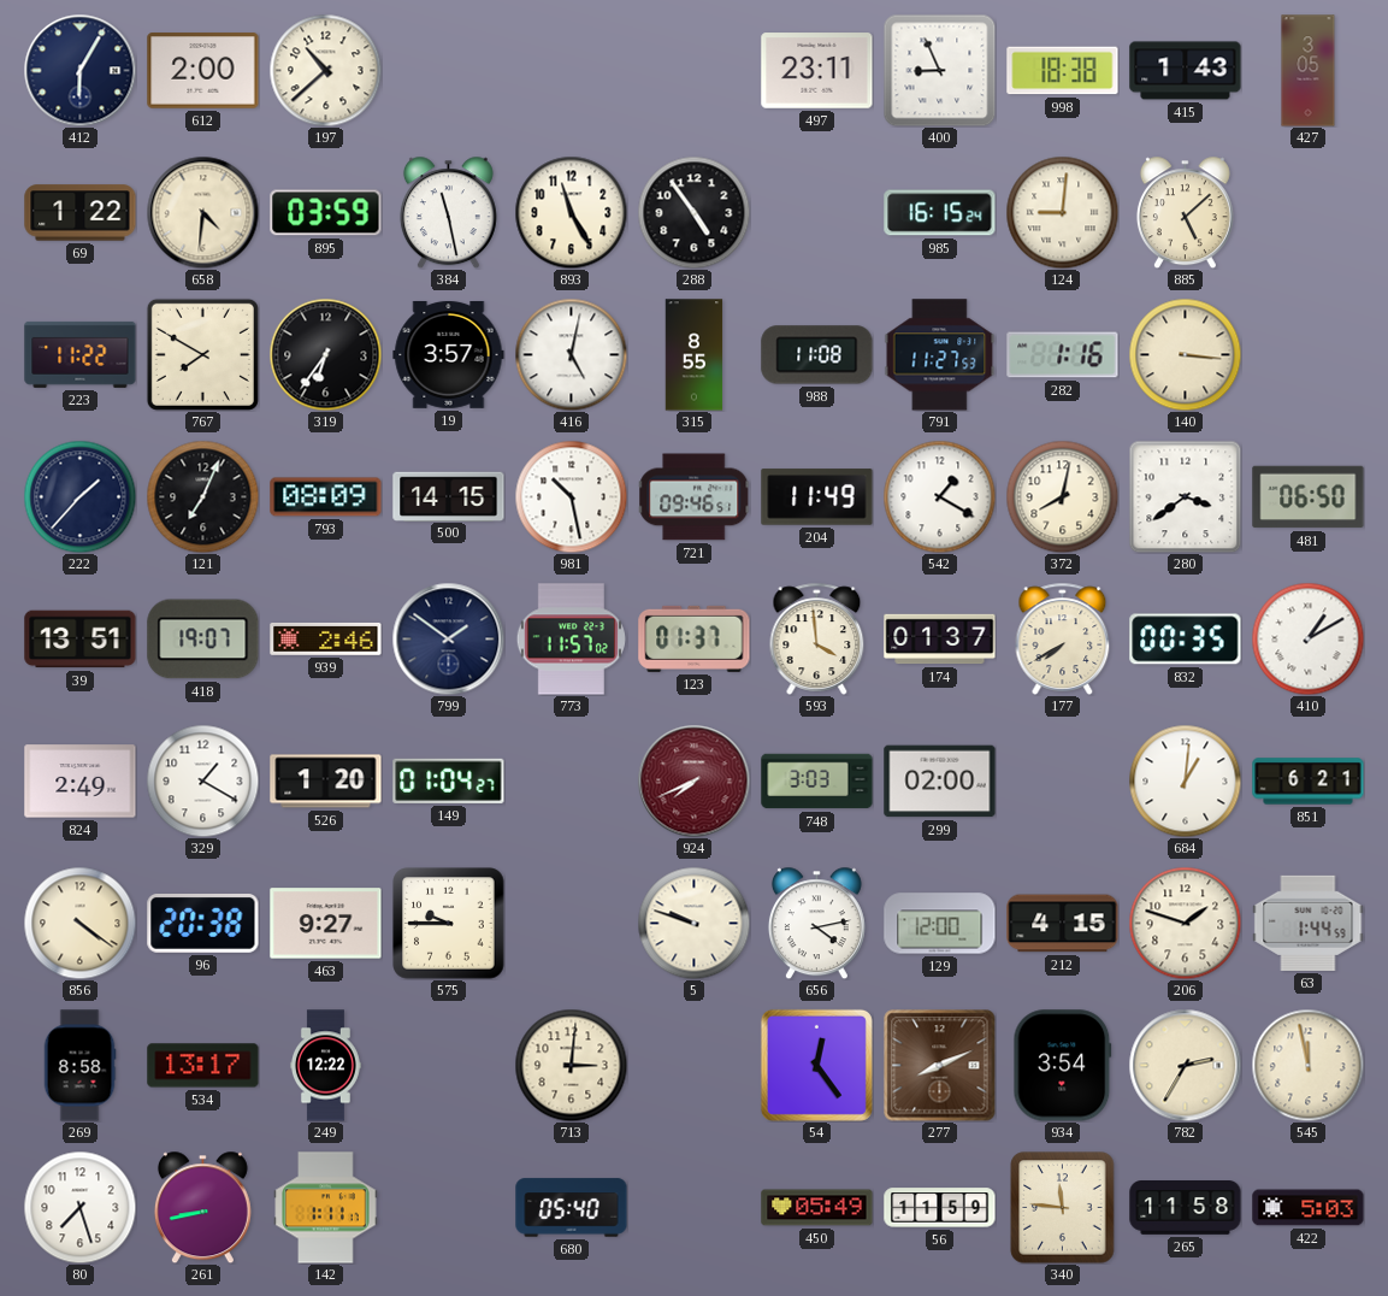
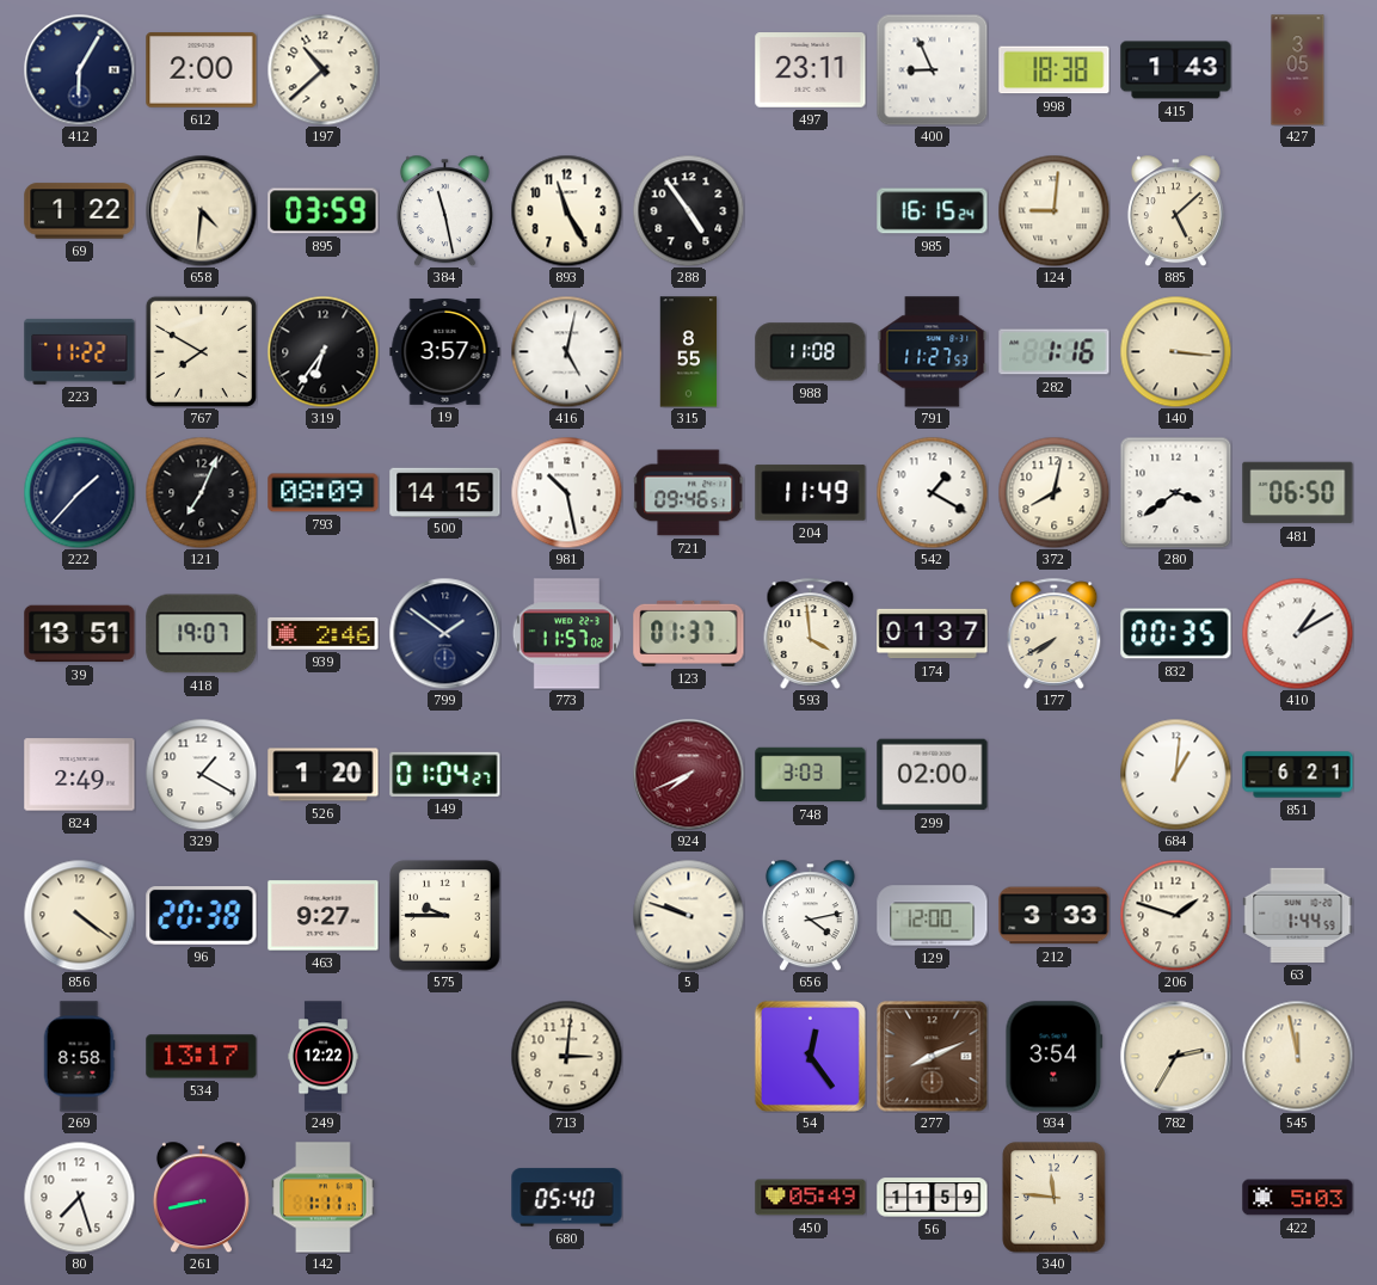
212: 4:15 -> 3:33
265: 11:58 -> none
